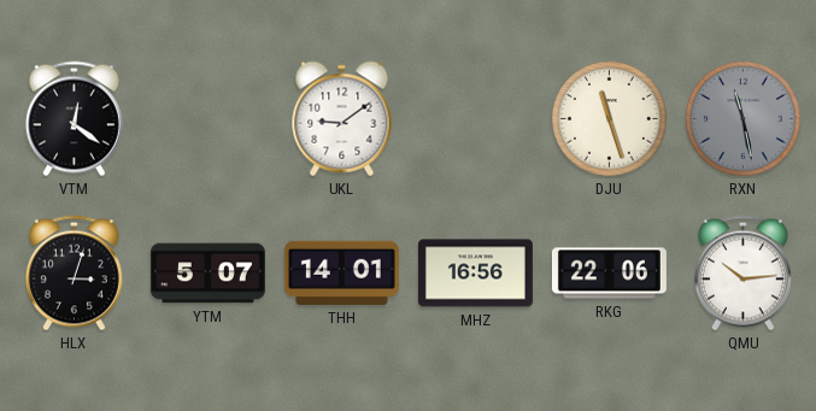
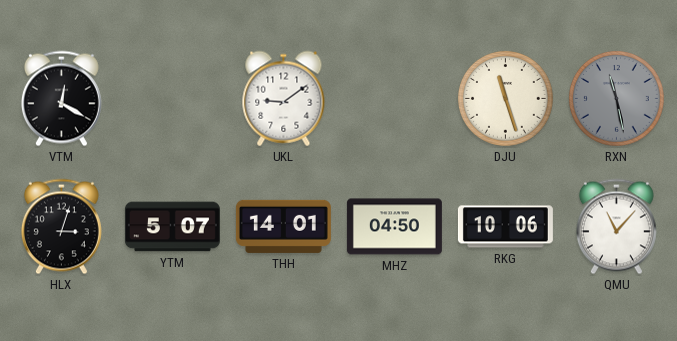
VTM: 12:21 -> 12:20
MHZ: 16:56 -> 04:50
RKG: 22:06 -> 10:06
QMU: 10:14 -> 11:07
